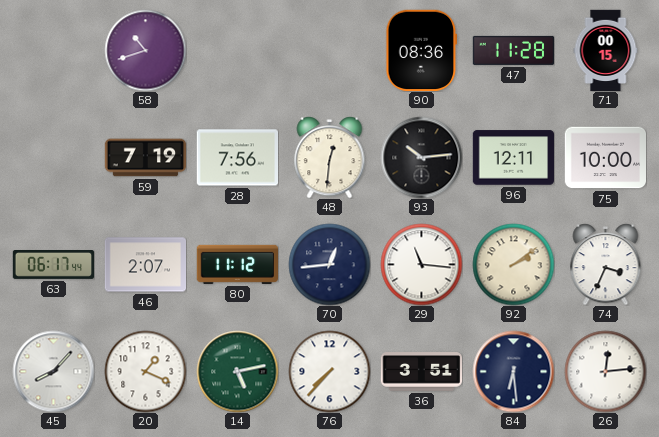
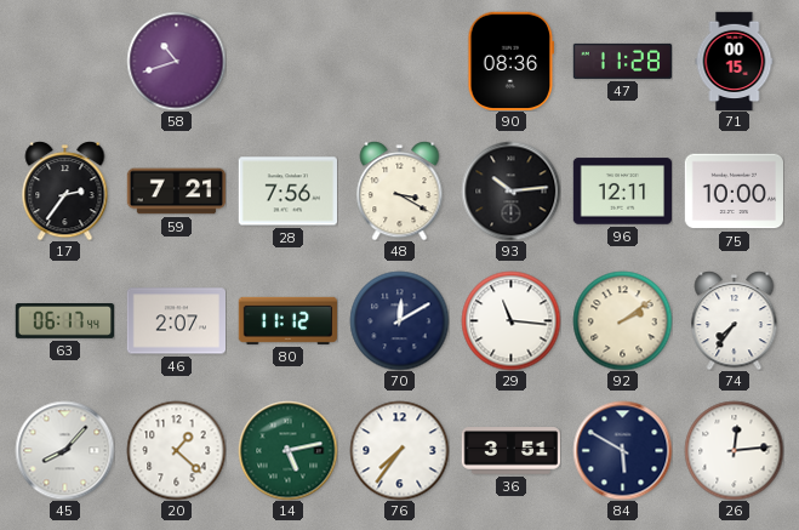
17: none -> 2:36
59: 7:19 -> 7:21
48: 12:31 -> 3:20
70: 12:44 -> 12:10
74: 3:34 -> 7:36
20: 1:19 -> 1:22
76: 7:37 -> 7:36
84: 6:29 -> 5:50
